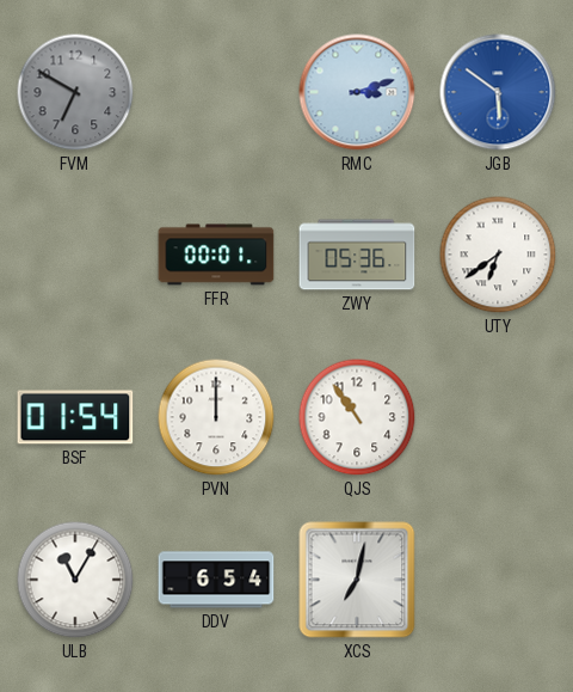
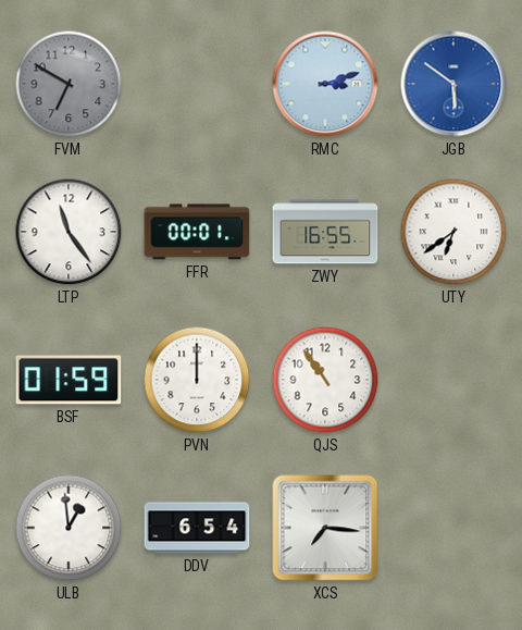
LTP: none -> 11:24
ZWY: 05:36 -> 16:55
BSF: 01:54 -> 01:59
ULB: 11:05 -> 12:59
XCS: 7:02 -> 7:16
